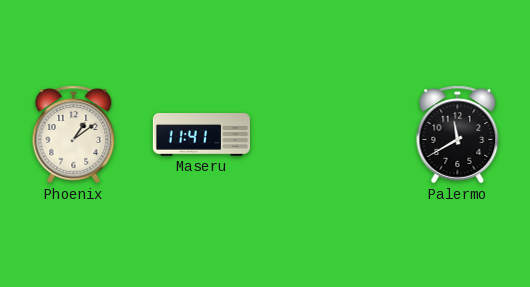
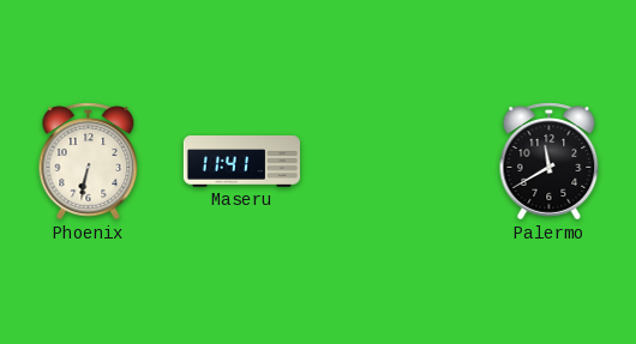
Phoenix: 1:09 -> 6:32
